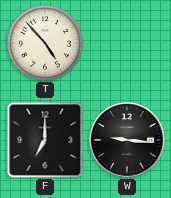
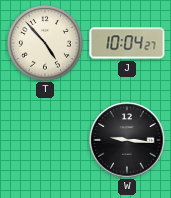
J: none -> 10:04
F: 7:00 -> none
